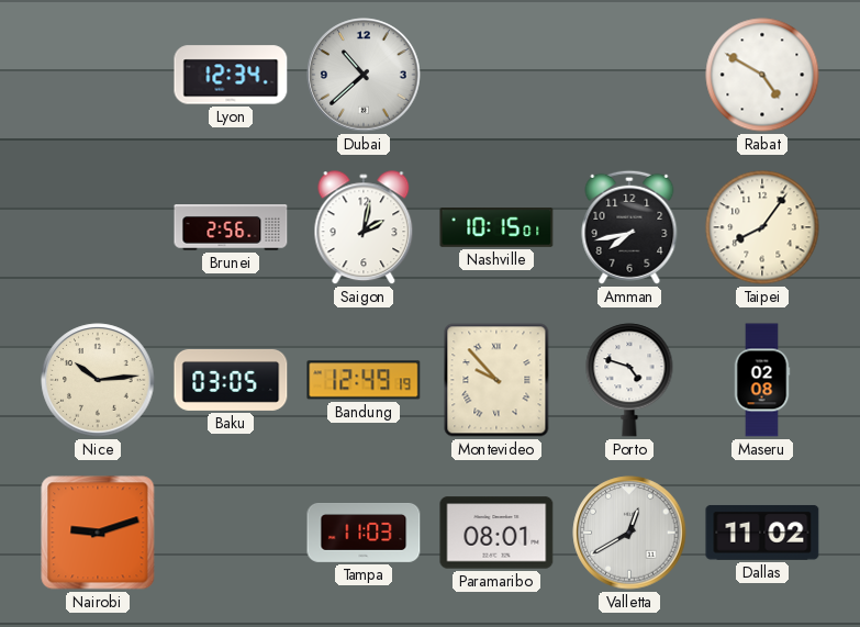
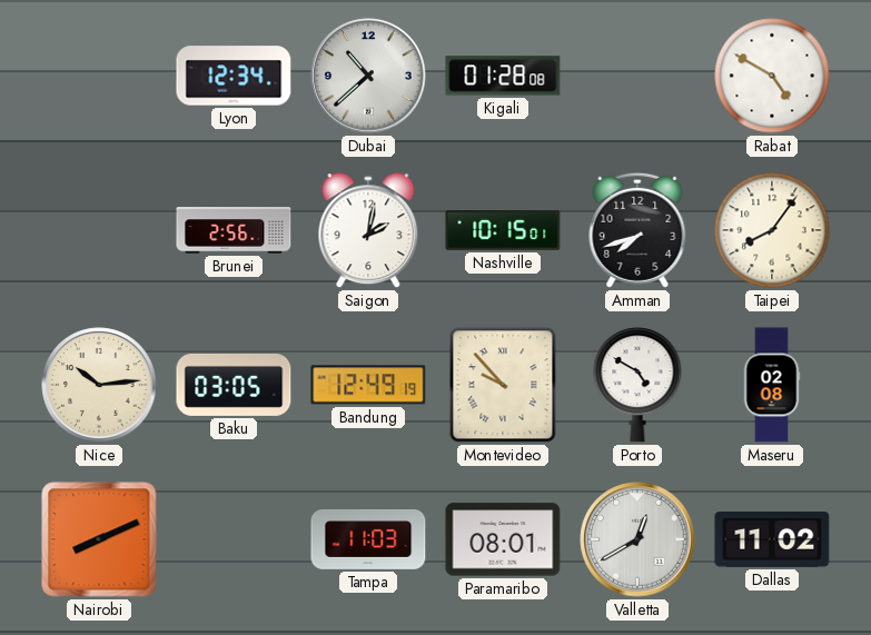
Kigali: none -> 01:28
Amman: 7:43 -> 7:42
Porto: 4:48 -> 4:50
Nairobi: 9:12 -> 8:11
